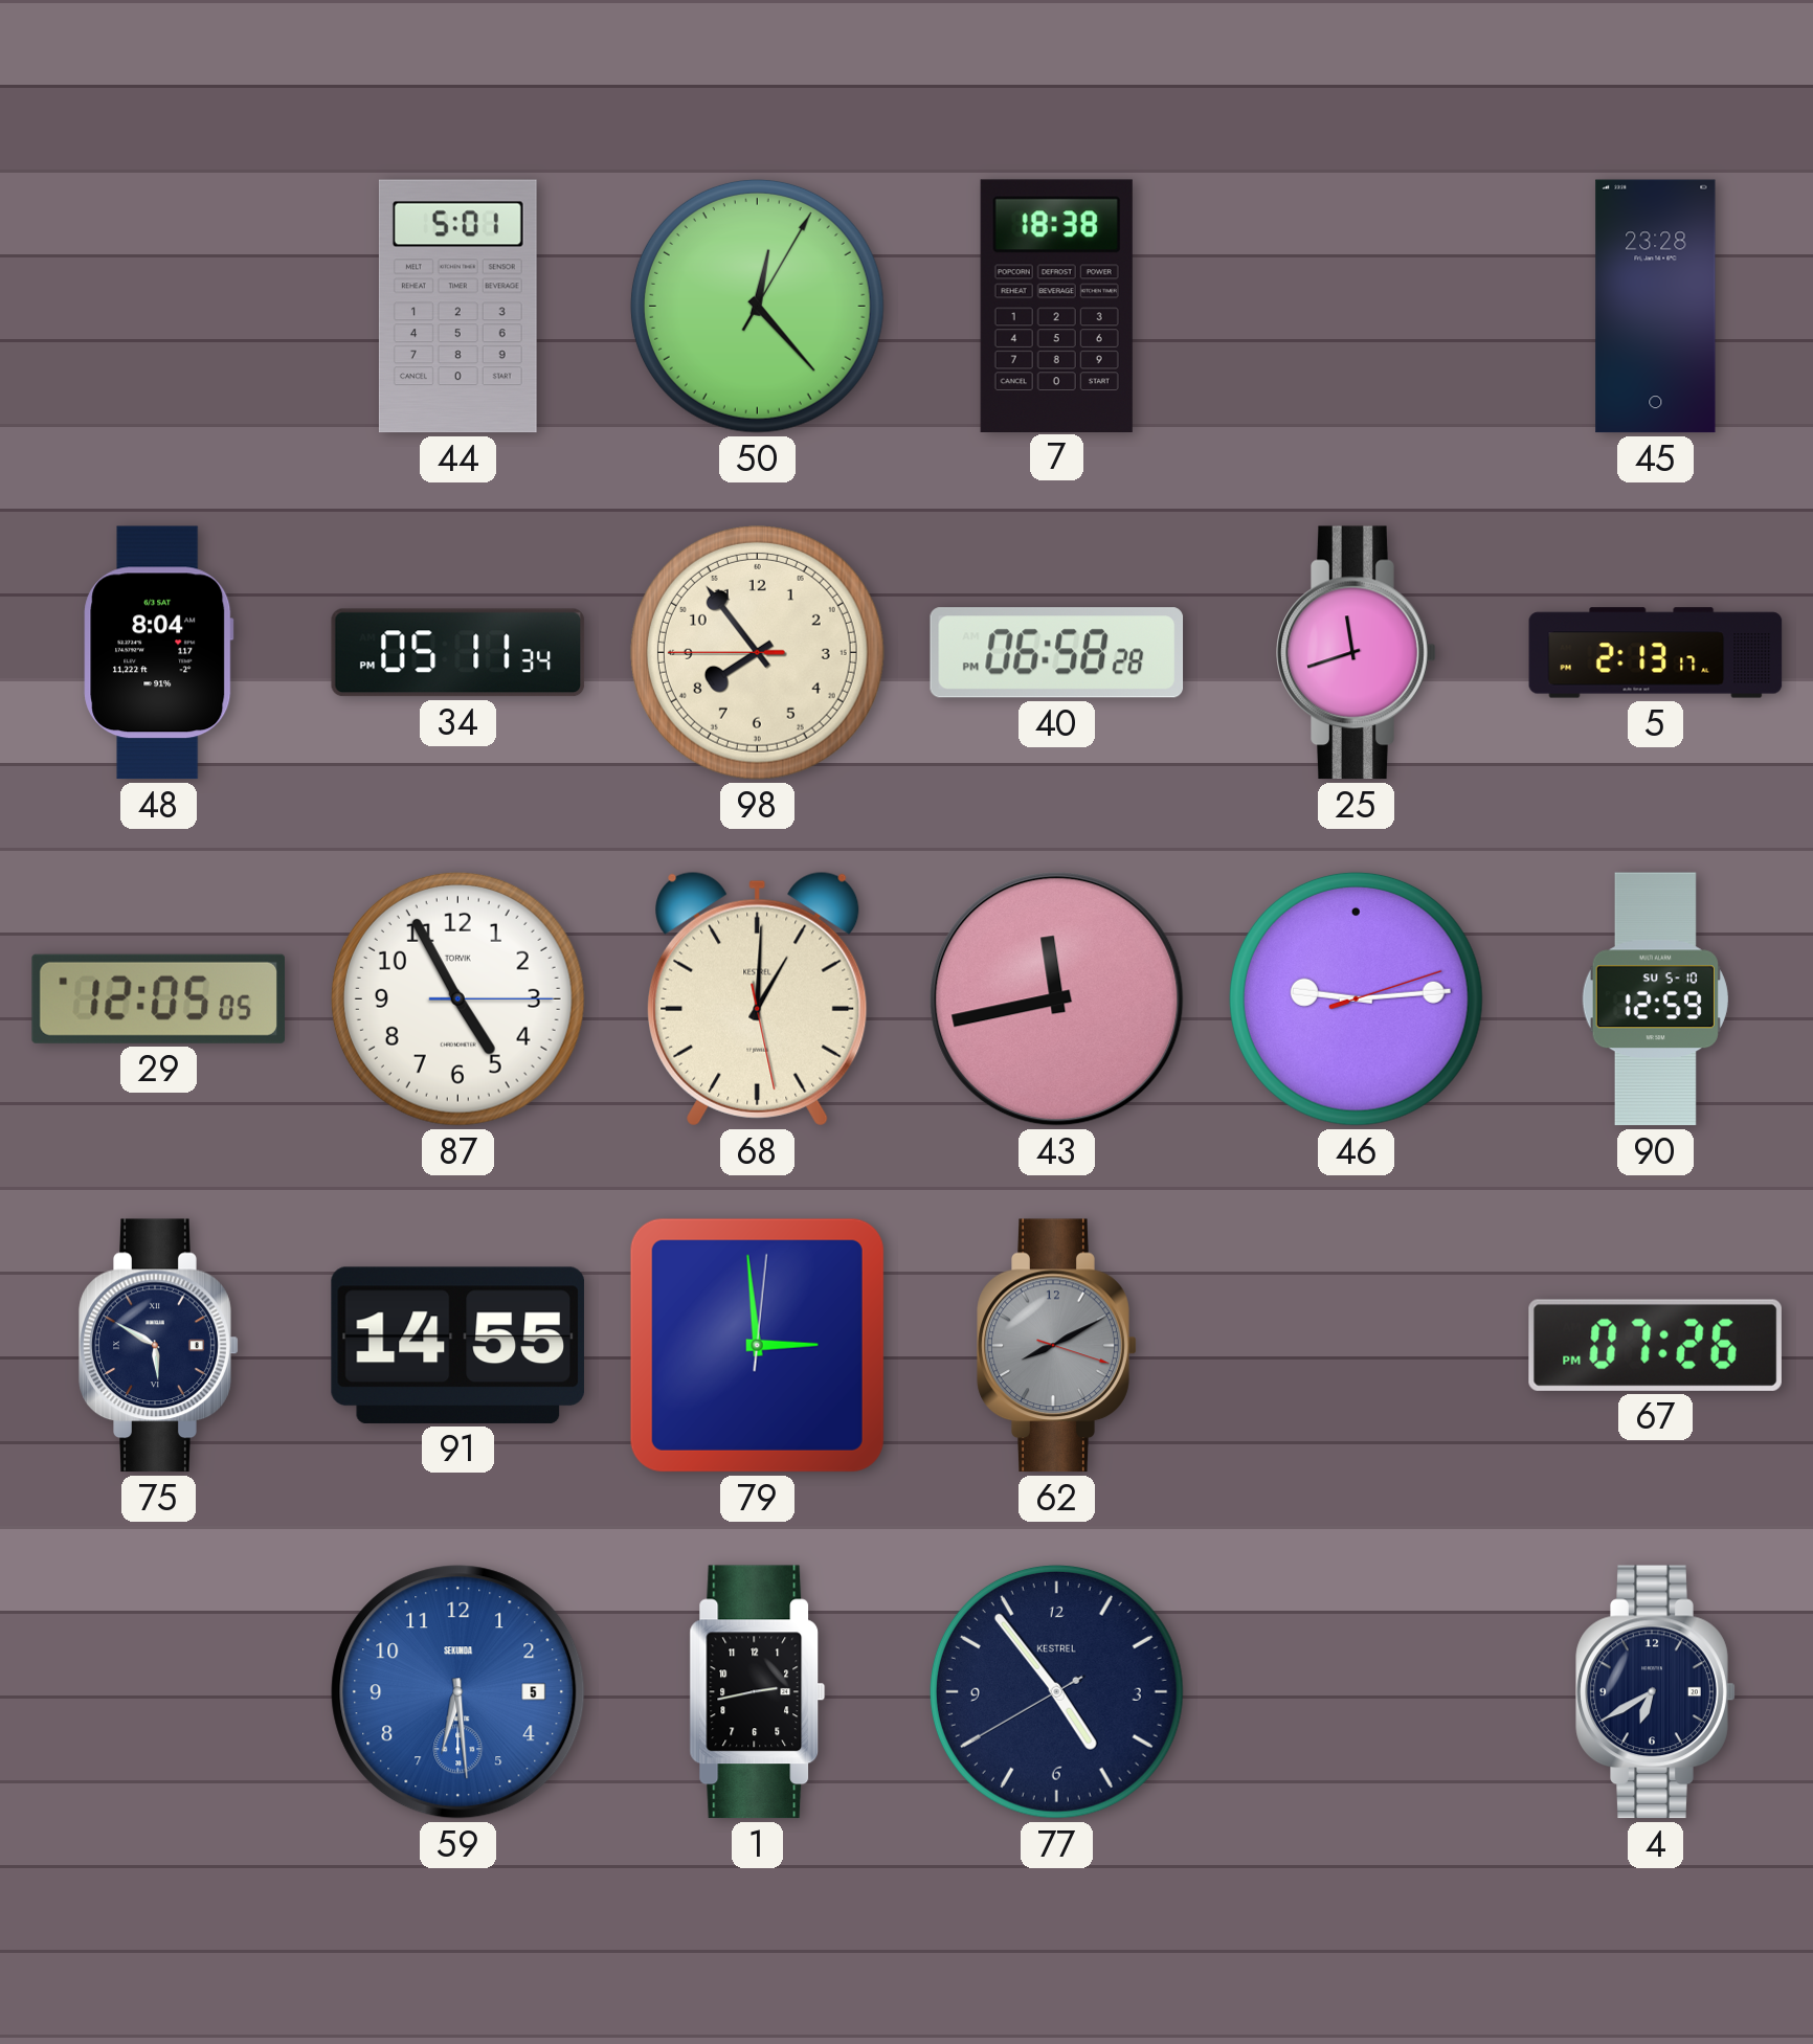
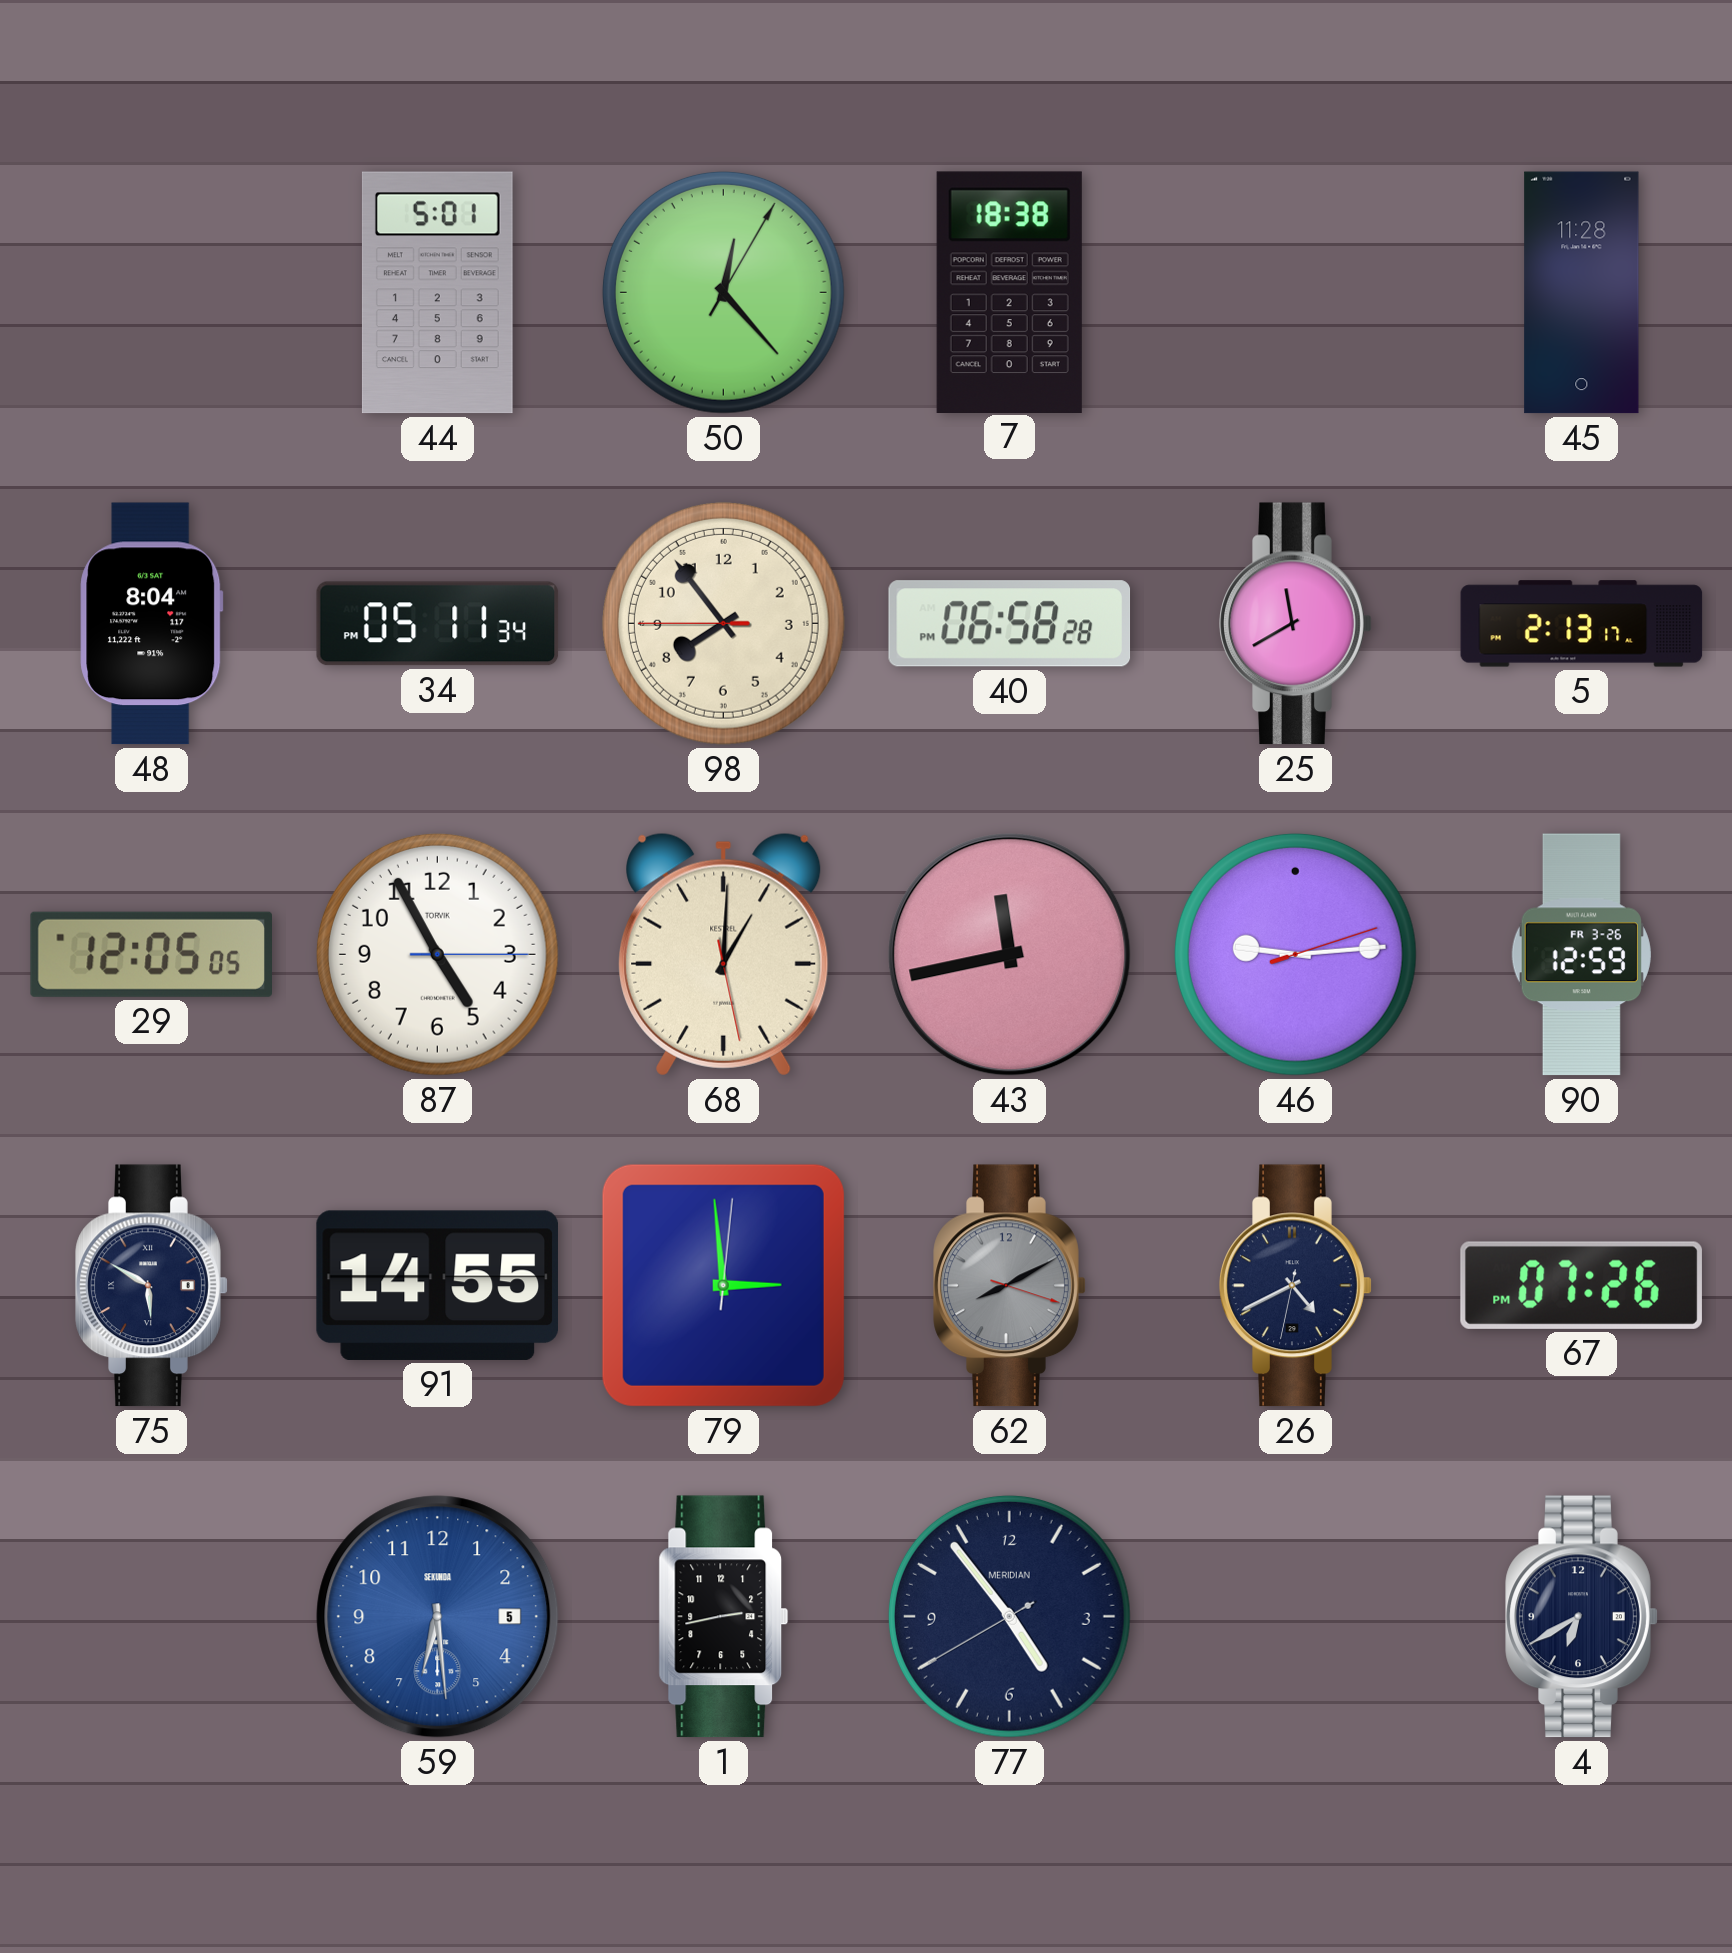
45: 23:28 -> 11:28
25: 11:42 -> 11:40
90 date: SU 5-10 -> FR 3-26
26: none -> 4:40
77 brand: KESTREL -> MERIDIAN
